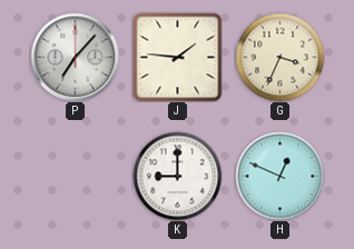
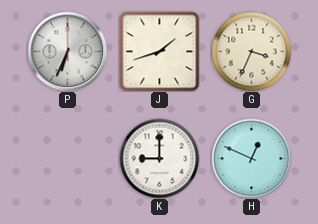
P: 7:07 -> 6:34
J: 1:46 -> 1:42
